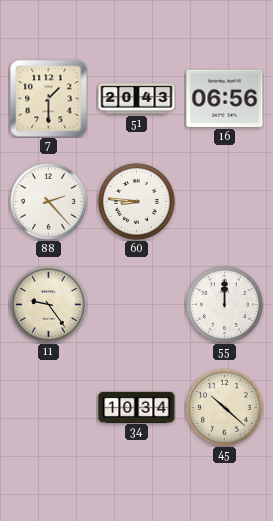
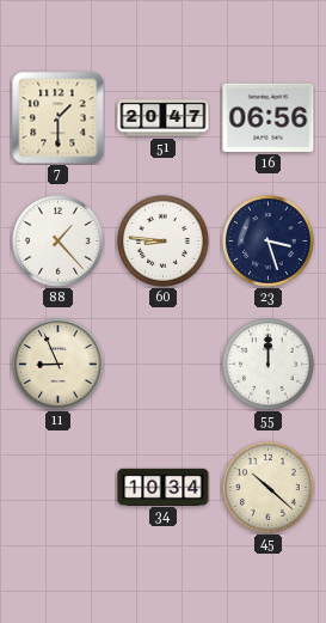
51: 20:43 -> 20:47
88: 2:23 -> 1:23
23: none -> 3:27
11: 9:24 -> 8:56
